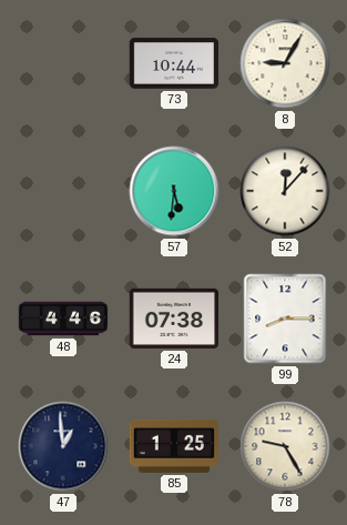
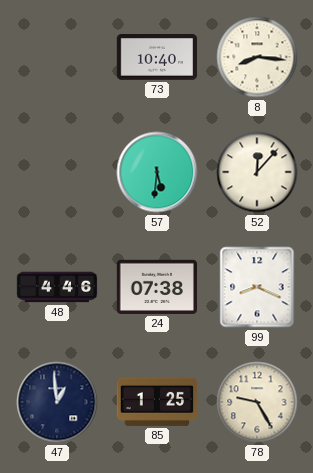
73: 10:44 -> 10:40
8: 9:05 -> 8:16
99: 8:15 -> 8:19
